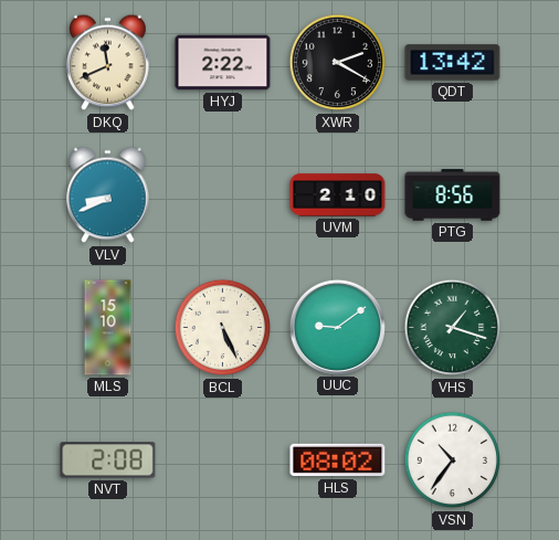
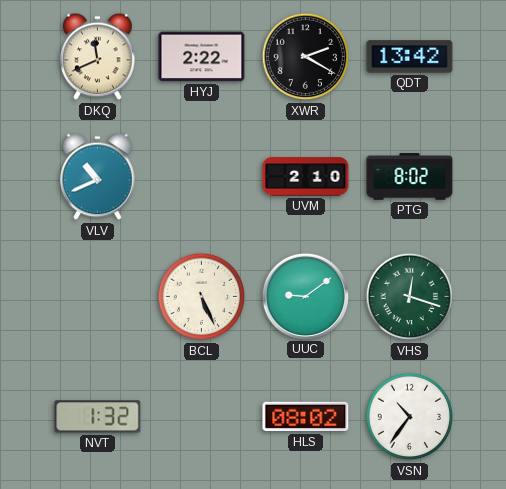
VLV: 8:41 -> 10:41
PTG: 8:56 -> 8:02
MLS: 15:10 -> none
VHS: 1:18 -> 12:18
NVT: 2:08 -> 1:32
